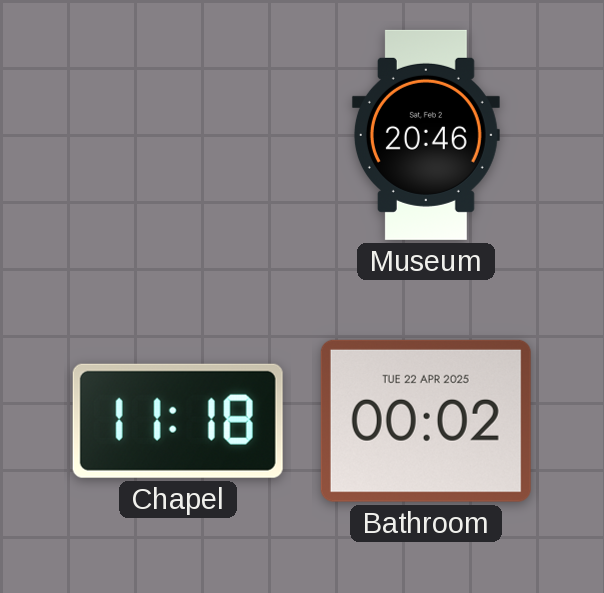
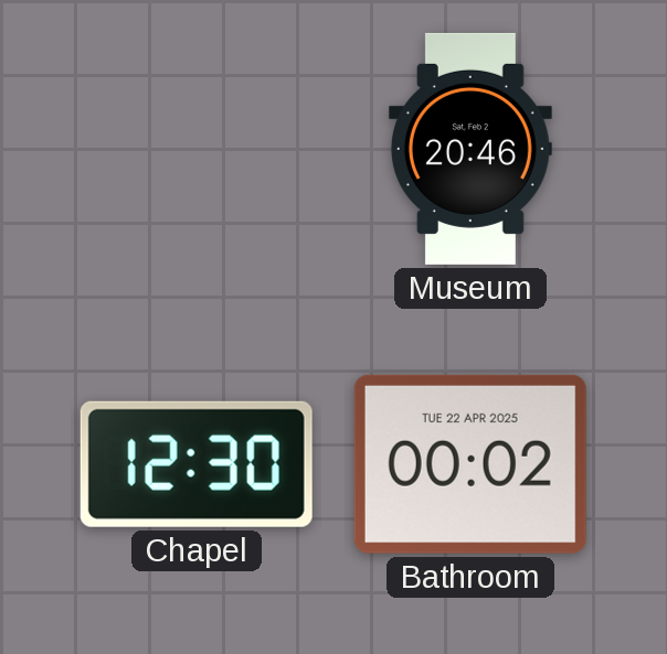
Chapel: 11:18 -> 12:30
